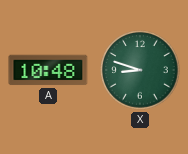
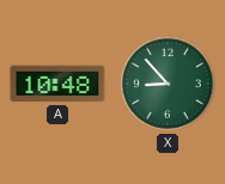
X: 8:48 -> 8:53
